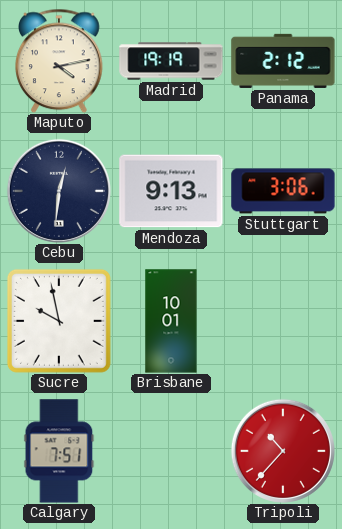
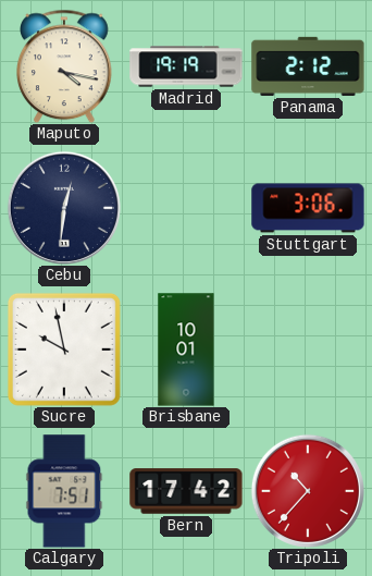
Maputo: 4:13 -> 4:17
Mendoza: 9:13 -> none
Bern: none -> 17:42
